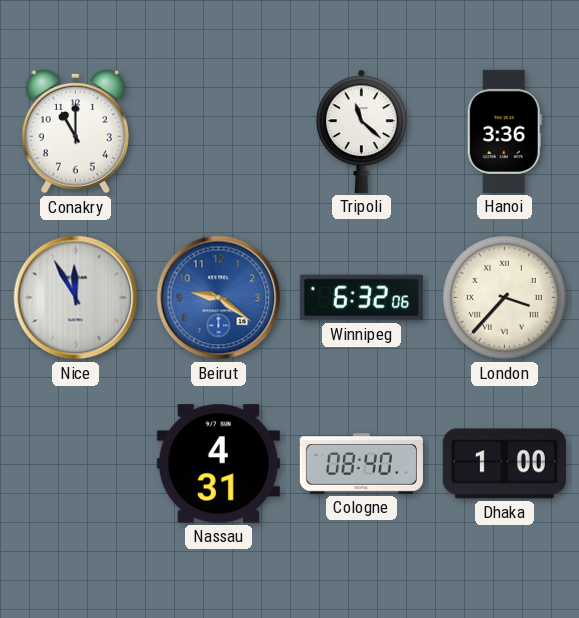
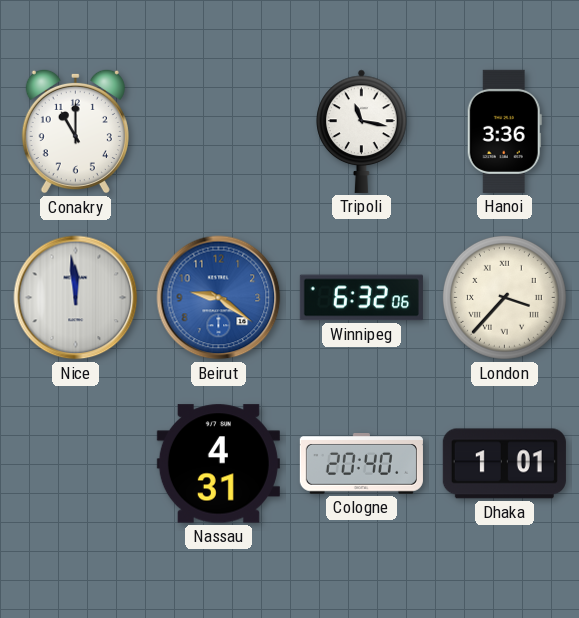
Tripoli: 11:22 -> 11:17
Nice: 11:55 -> 11:59
Cologne: 08:40 -> 20:40
Dhaka: 1:00 -> 1:01
